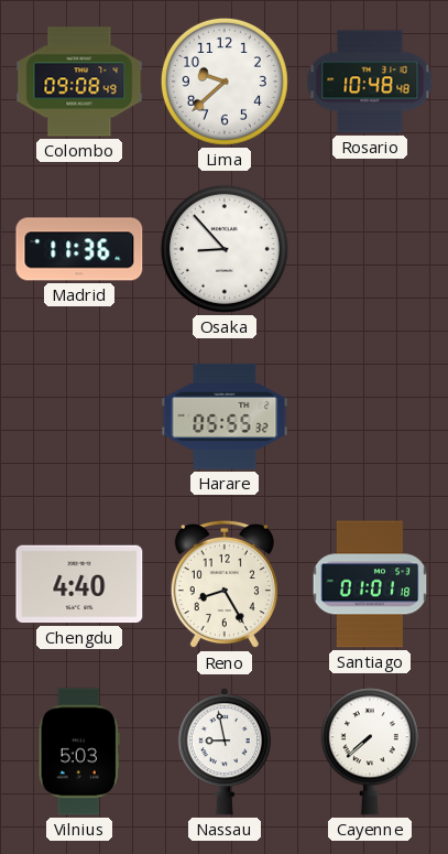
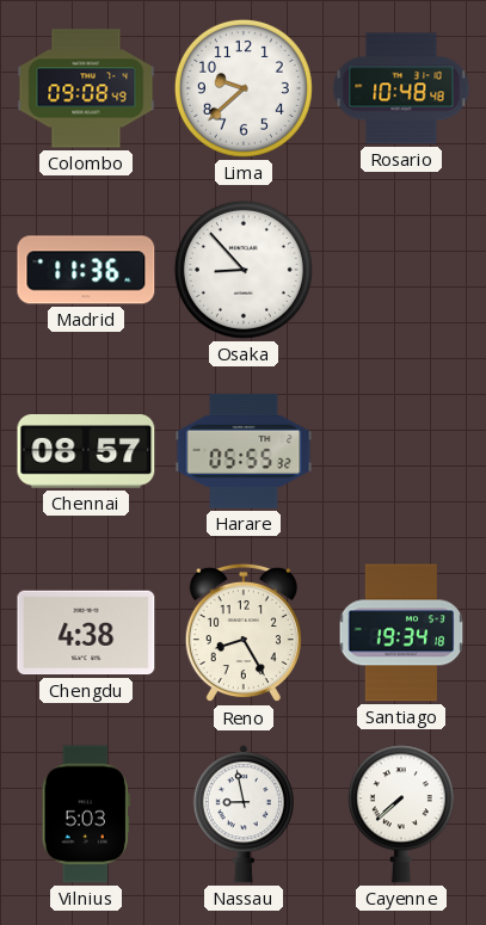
Chennai: none -> 08:57
Chengdu: 4:40 -> 4:38
Santiago: 01:01 -> 19:34
